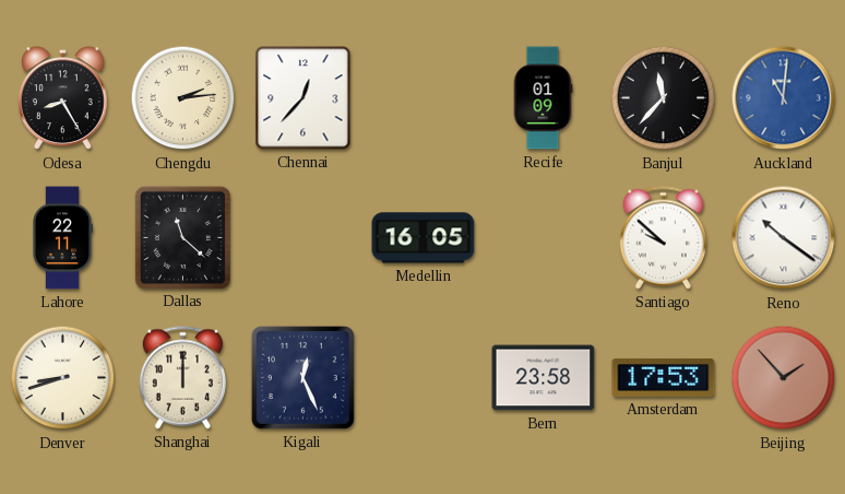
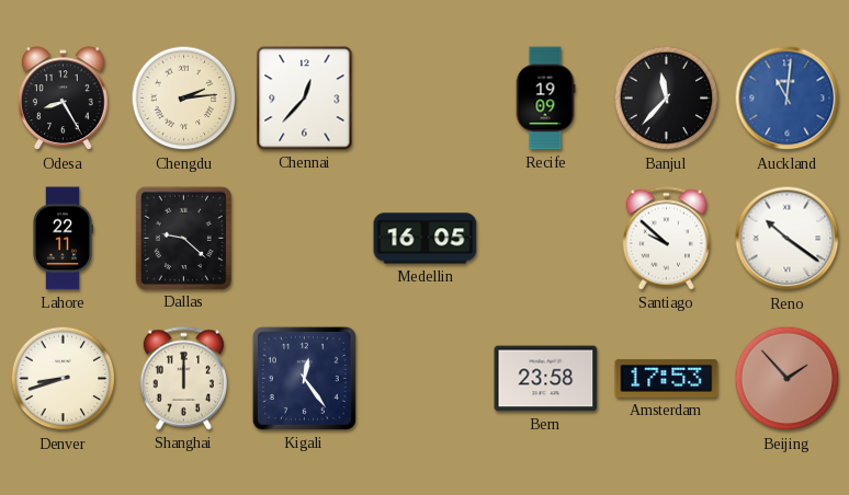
Recife: 01:09 -> 19:09
Dallas: 11:22 -> 9:22
Kigali: 12:26 -> 12:24
